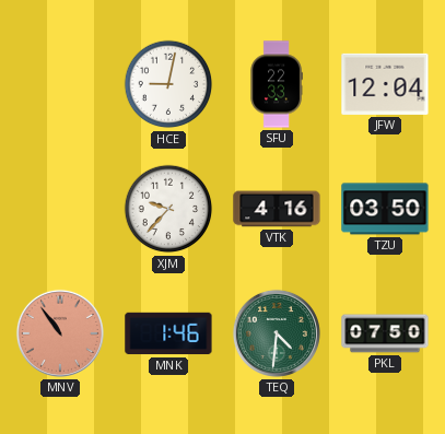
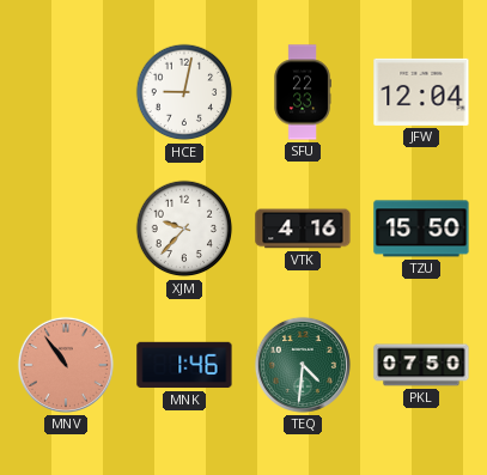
TZU: 03:50 -> 15:50
